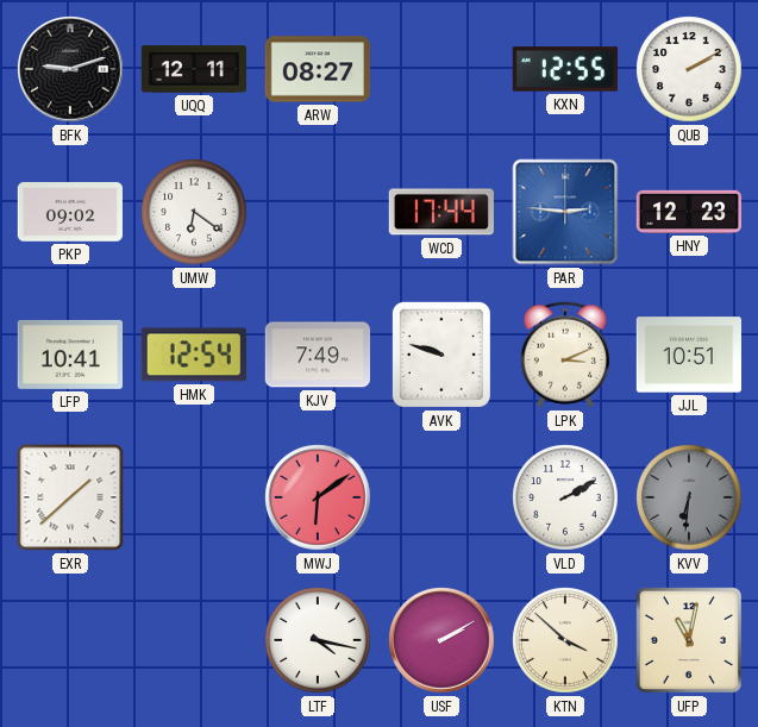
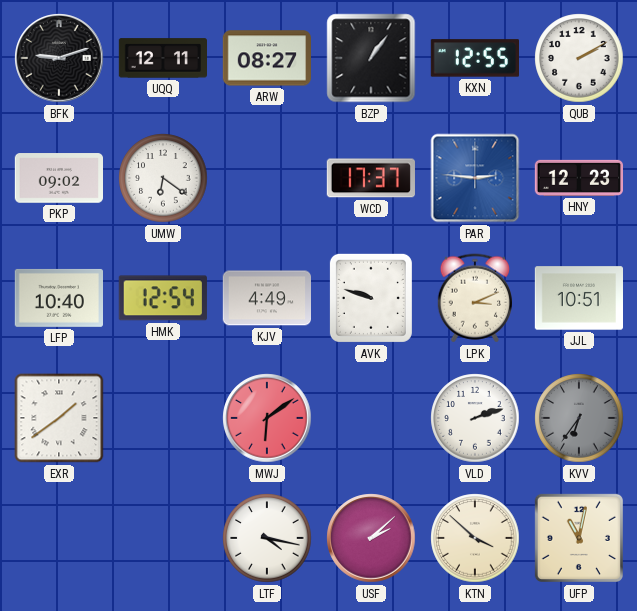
BZP: none -> 1:06
WCD: 17:44 -> 17:37
LFP: 10:41 -> 10:40
KJV: 7:49 -> 4:49
EXR: 1:38 -> 1:39
VLD: 2:10 -> 2:12
KVV: 6:31 -> 6:36
USF: 2:10 -> 2:08
